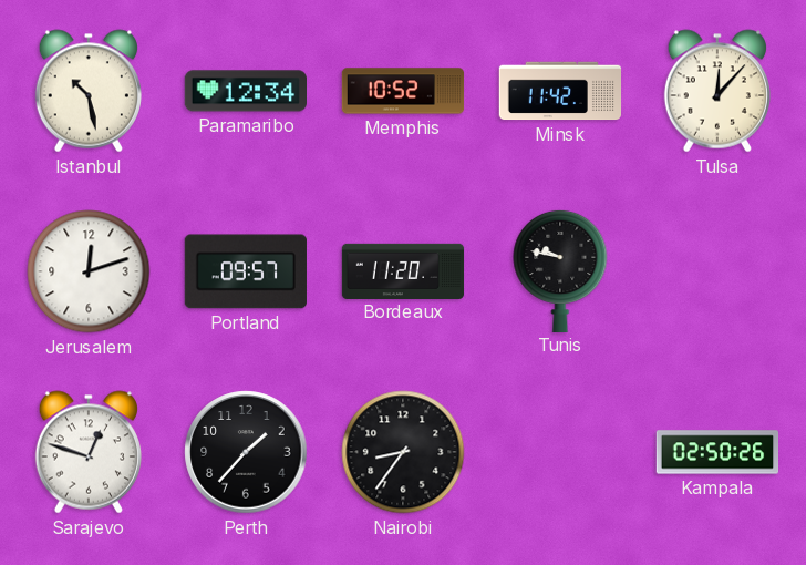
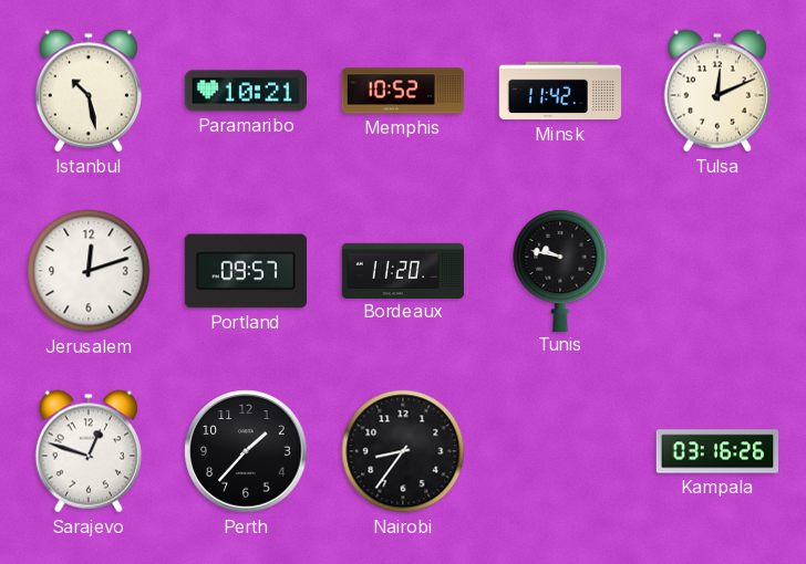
Paramaribo: 12:34 -> 10:21
Tulsa: 12:07 -> 12:11
Kampala: 02:50 -> 03:16
